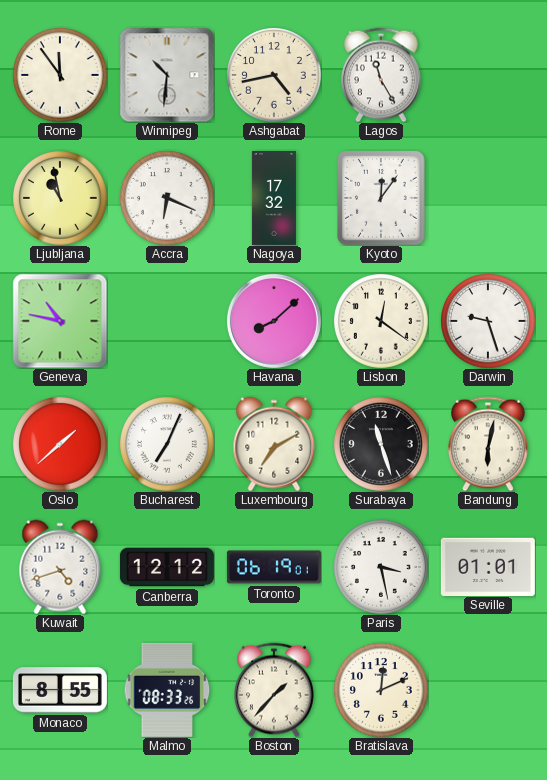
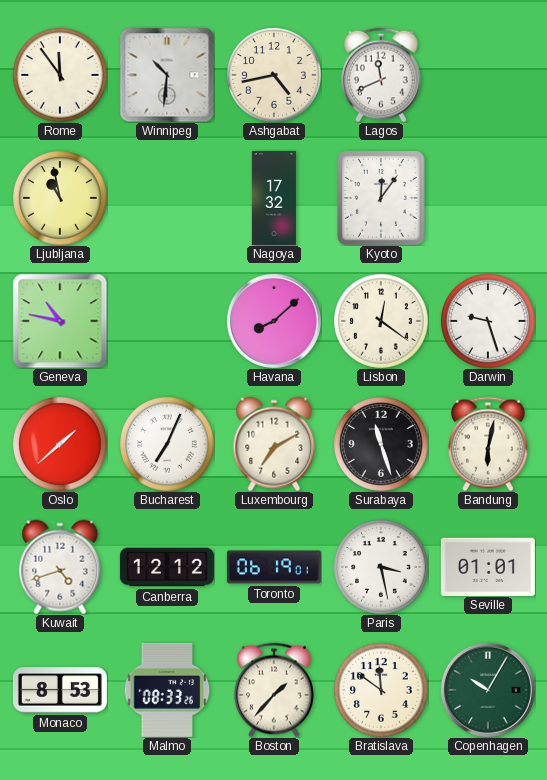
Lagos: 11:25 -> 11:41
Accra: 6:19 -> none
Monaco: 8:55 -> 8:53
Bratislava: 12:11 -> 11:51
Copenhagen: none -> 10:05
